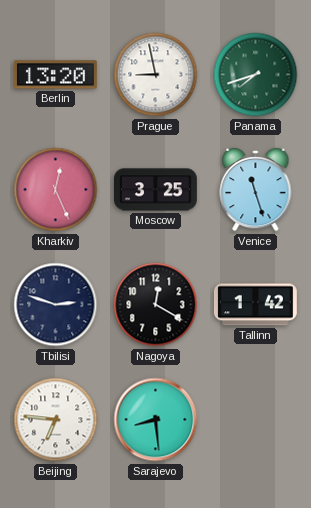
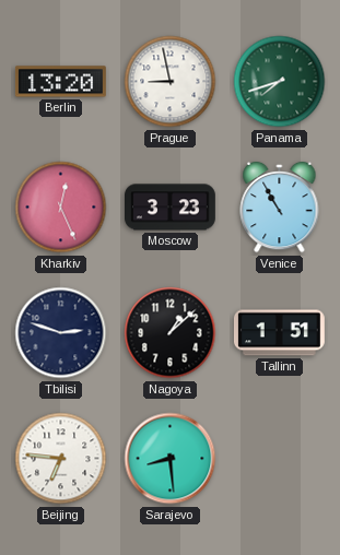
Moscow: 3:25 -> 3:23
Venice: 11:27 -> 10:55
Nagoya: 12:20 -> 1:08
Tallinn: 1:42 -> 1:51
